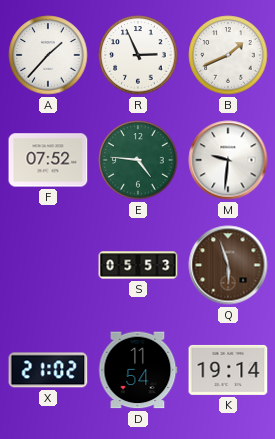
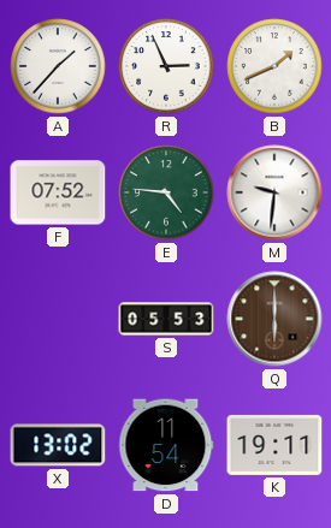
Q: 5:57 -> 6:00
X: 21:02 -> 13:02
K: 19:14 -> 19:11
